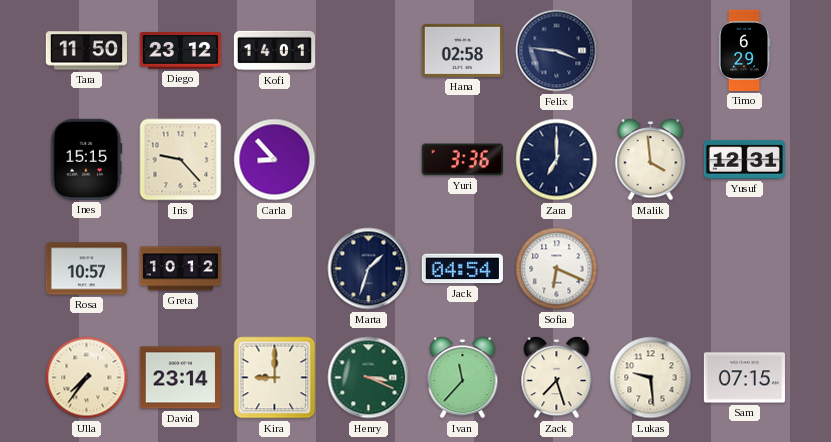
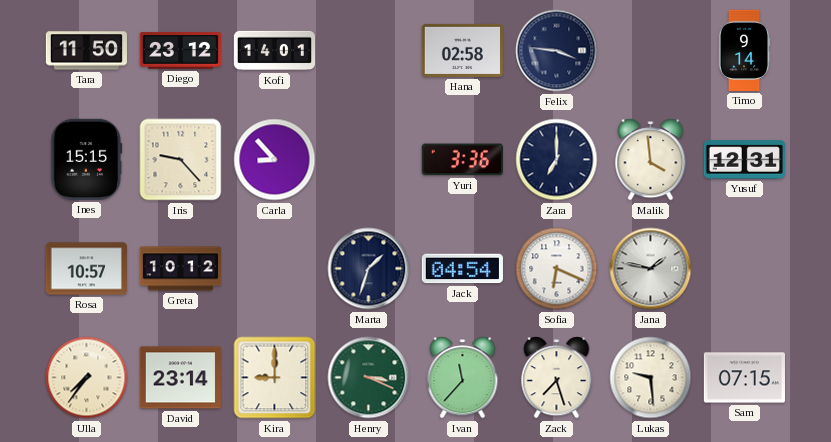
Timo: 6:29 -> 9:14
Jana: none -> 1:47
